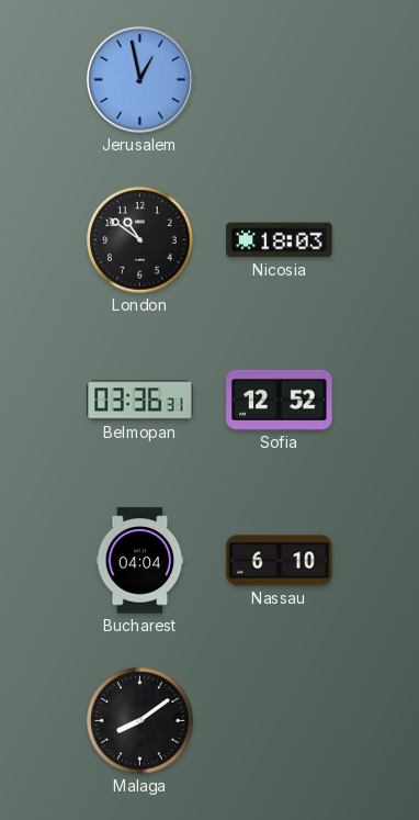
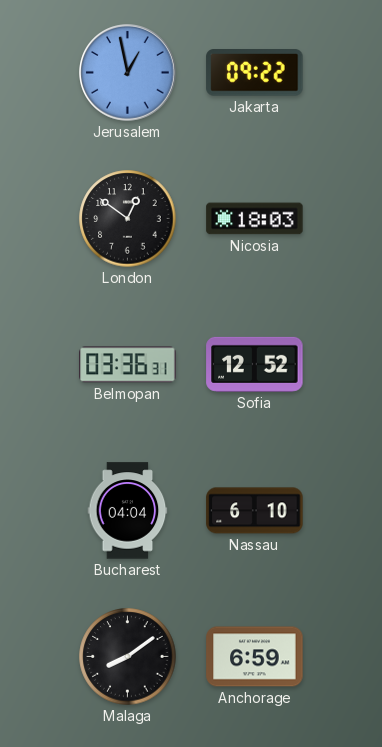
Jakarta: none -> 09:22
London: 10:51 -> 12:51
Anchorage: none -> 6:59
